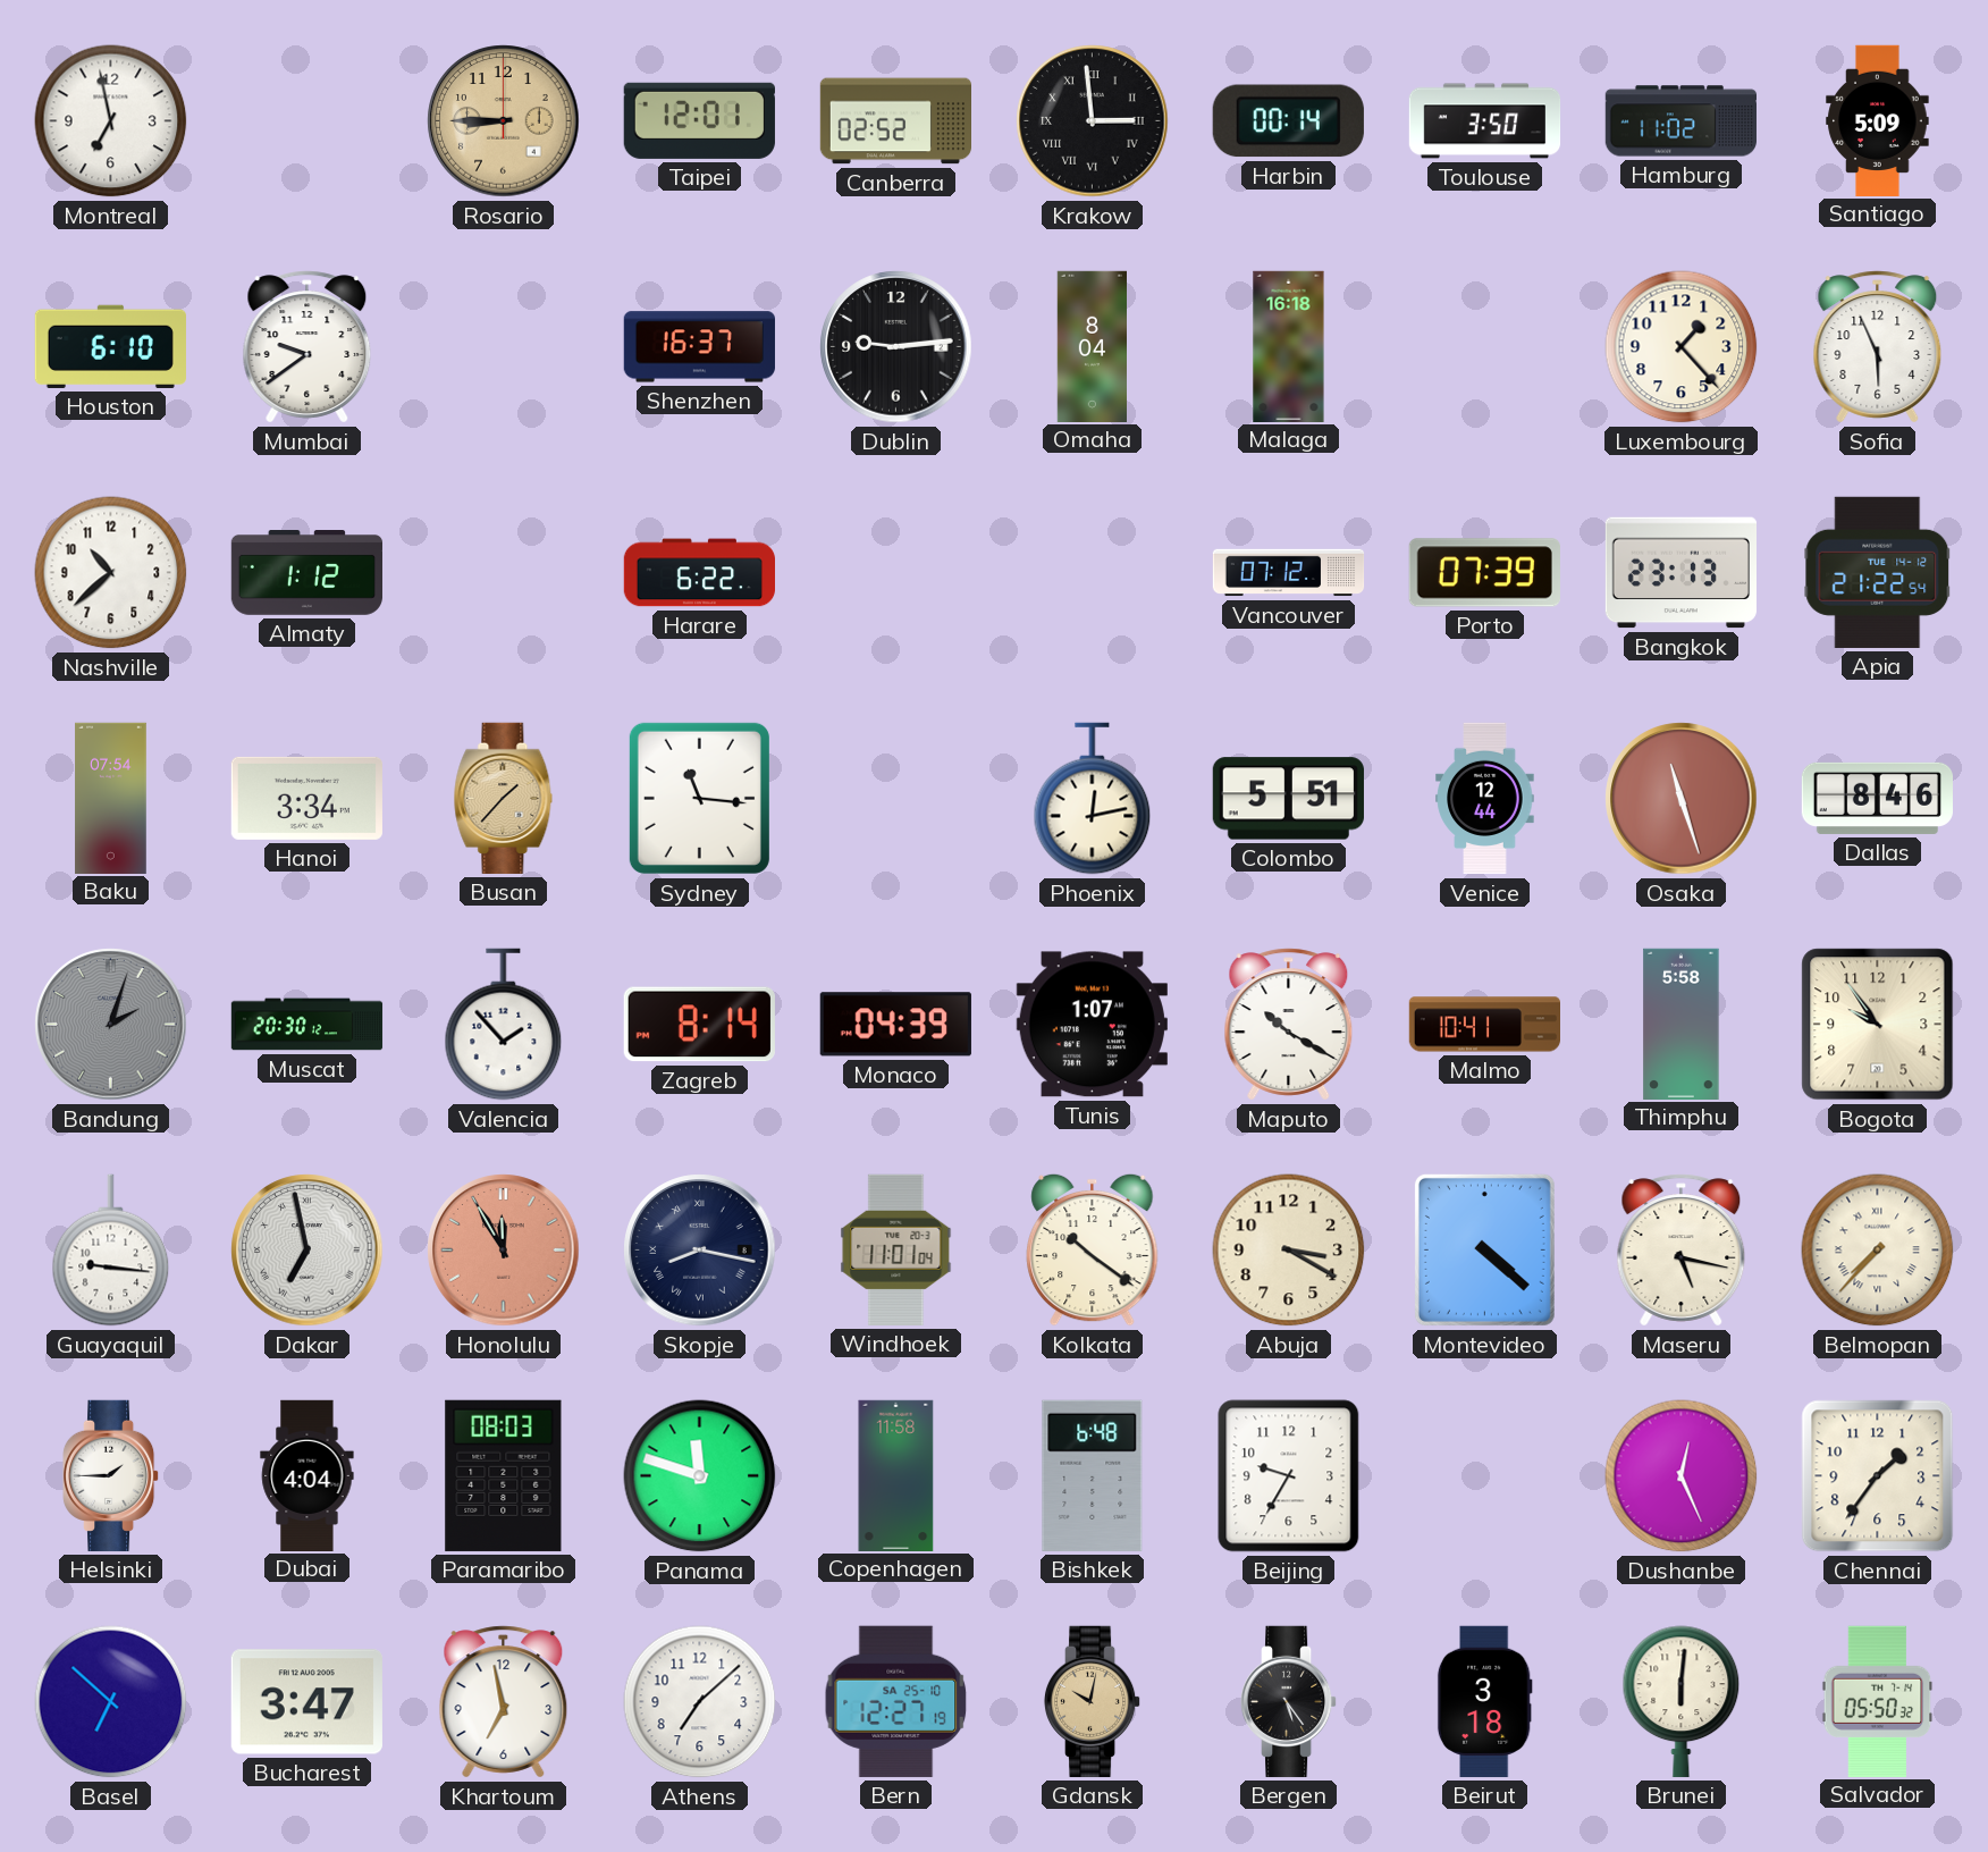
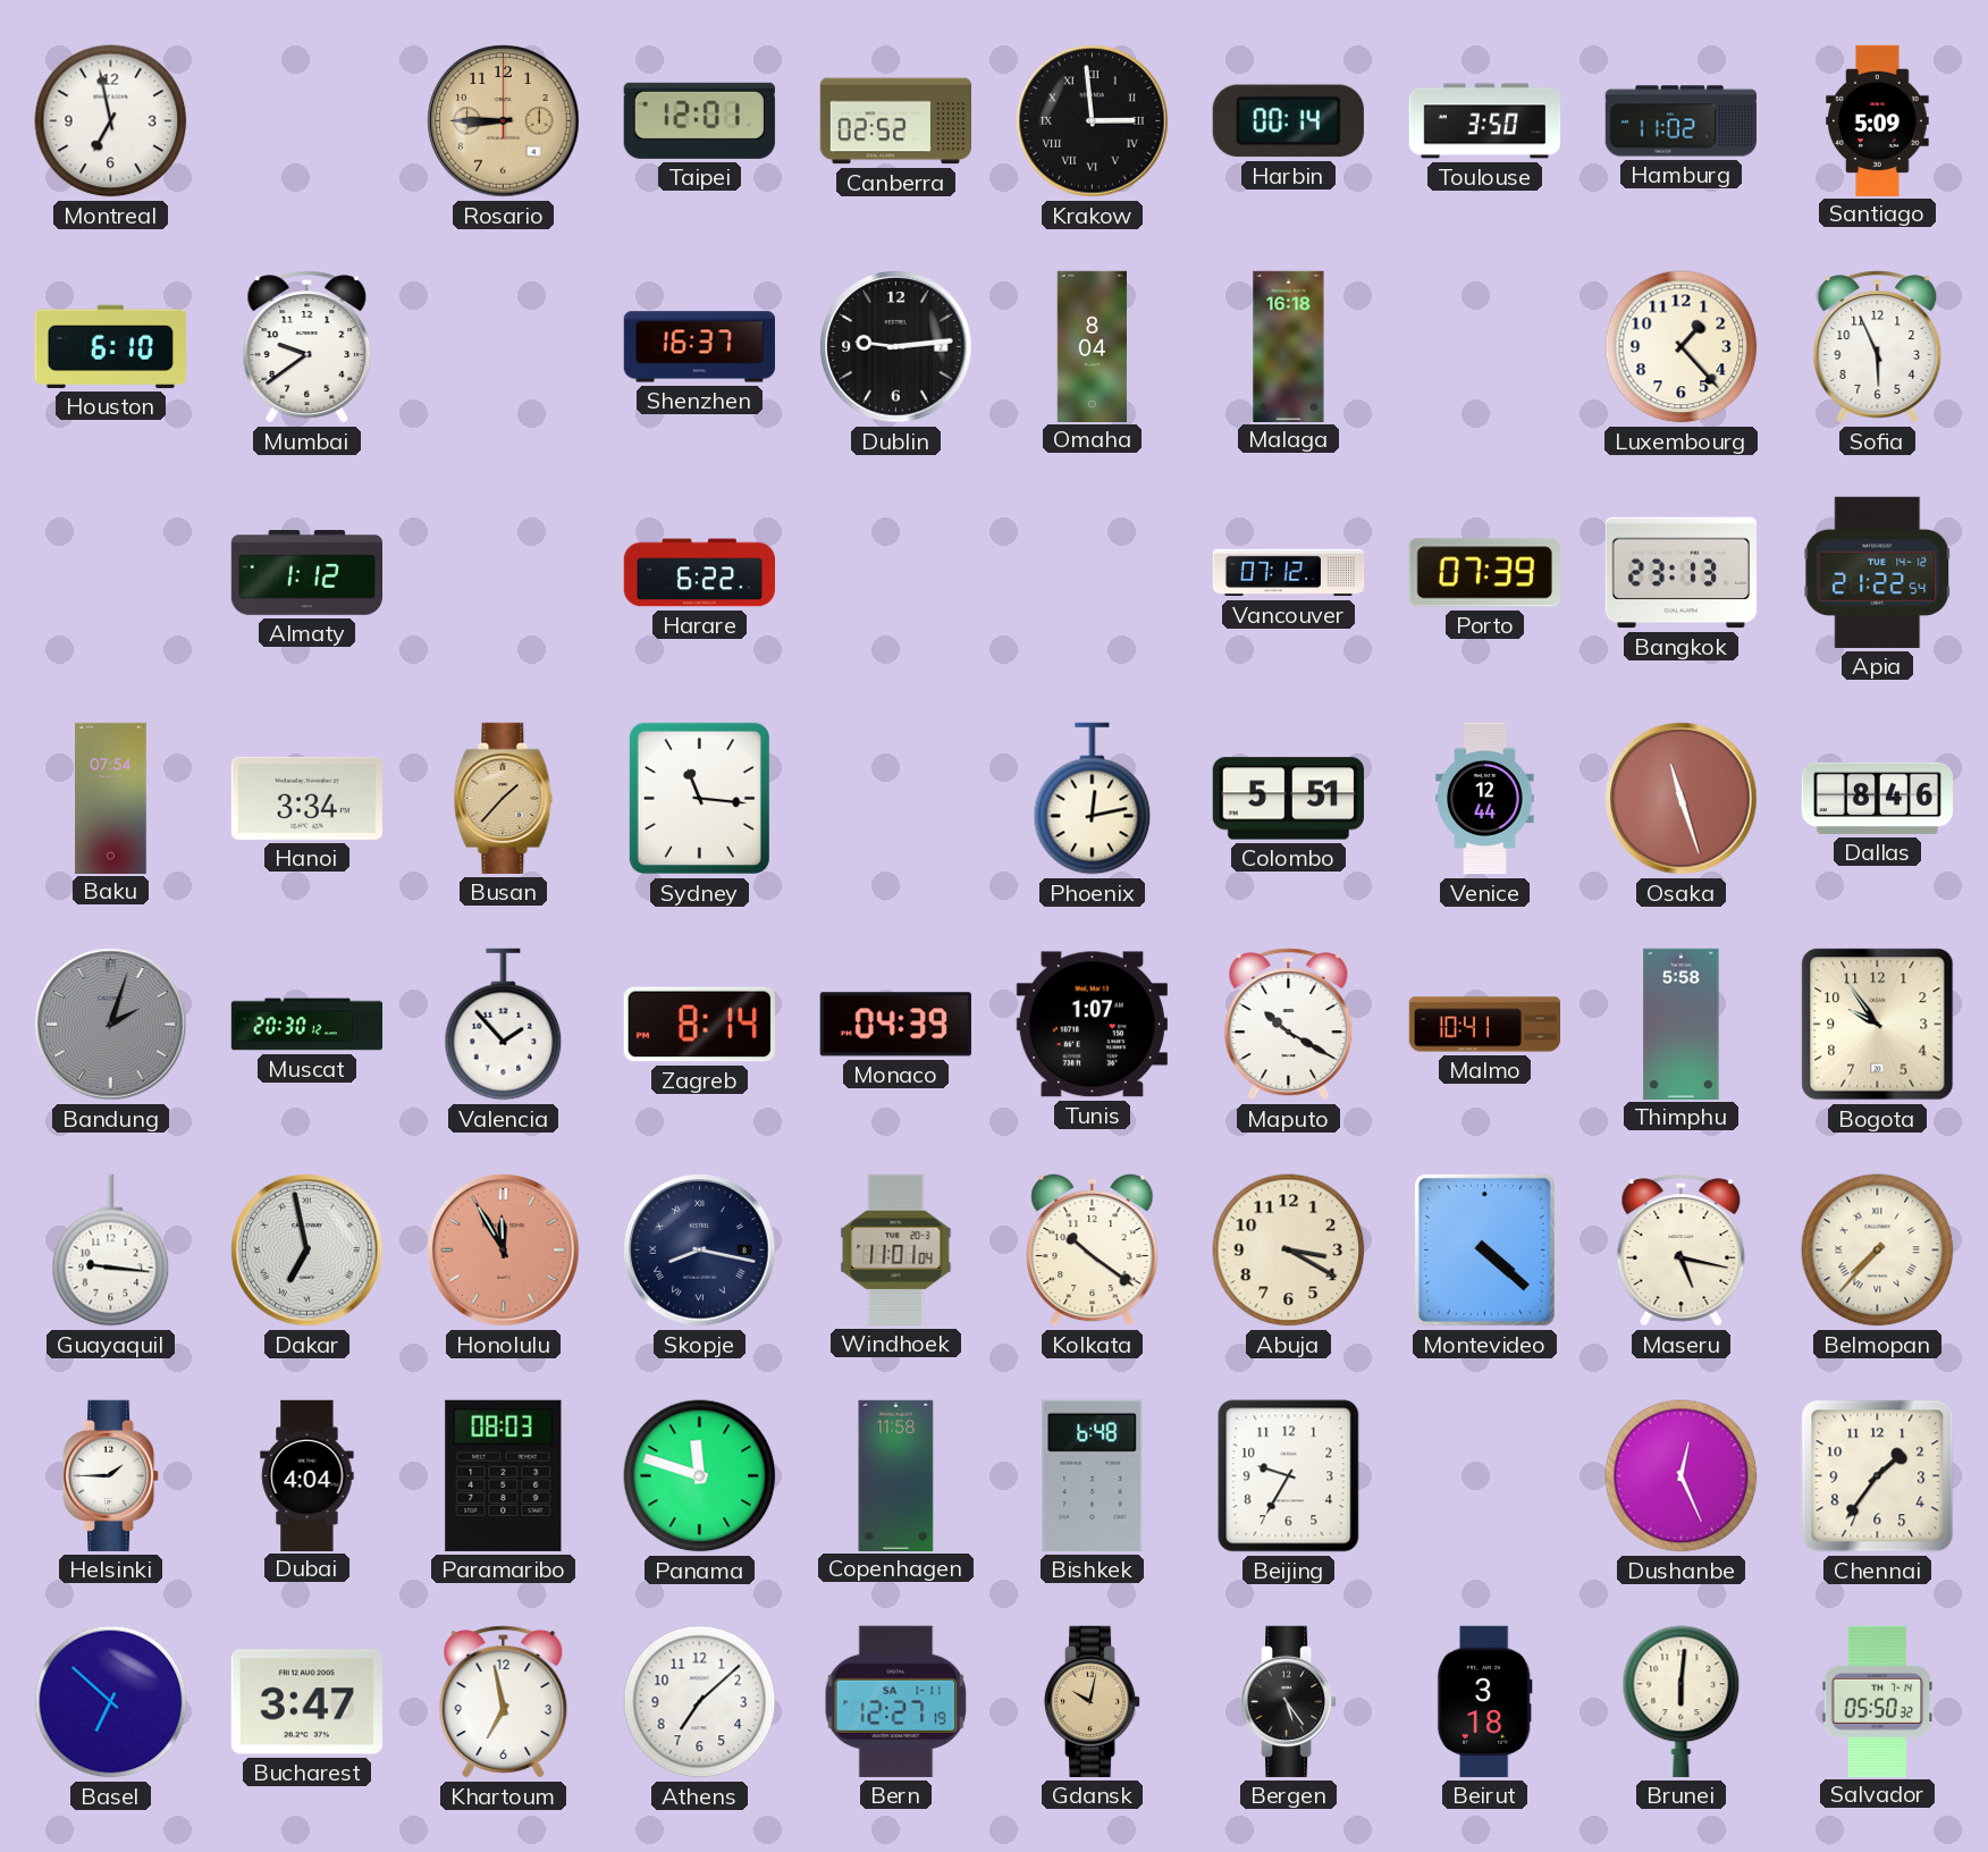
Nashville: 10:38 -> none
Bern date: SA 25-10 -> SA 1-11
